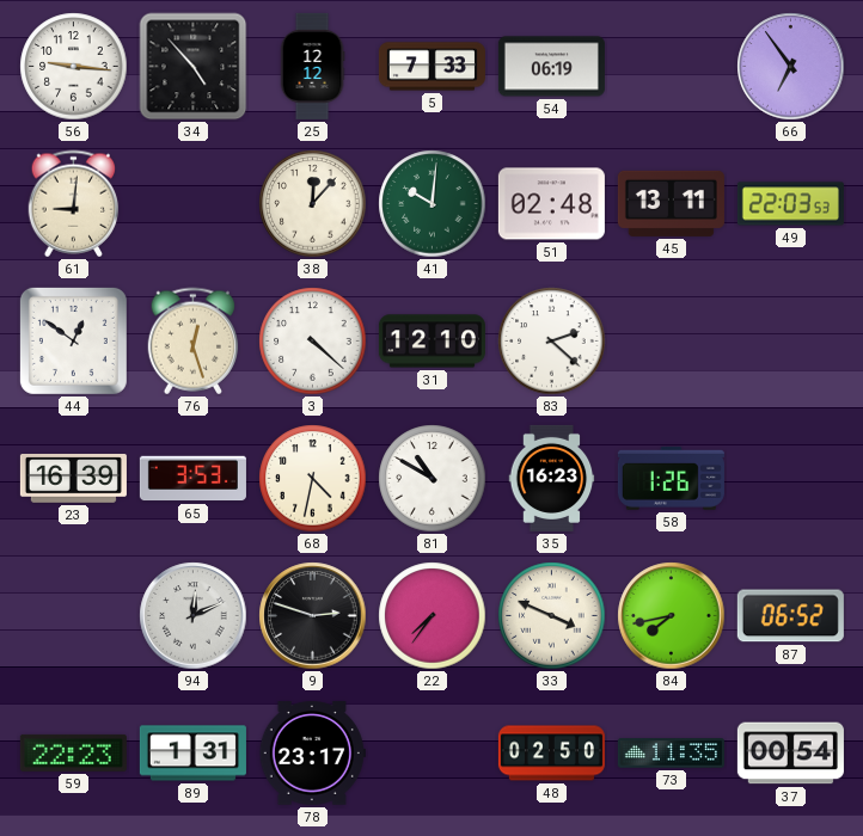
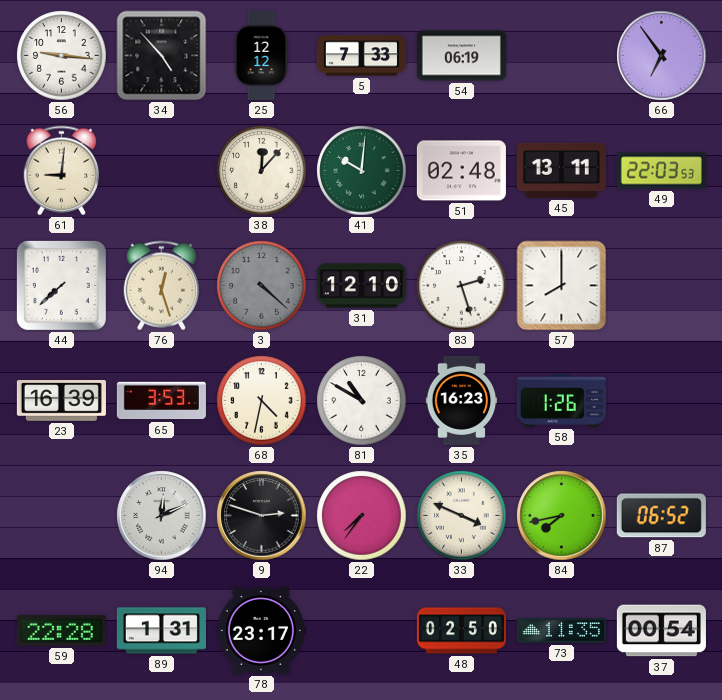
44: 12:51 -> 7:38
3 dial: white -> grey
83: 2:22 -> 2:27
57: none -> 8:00
59: 22:23 -> 22:28
